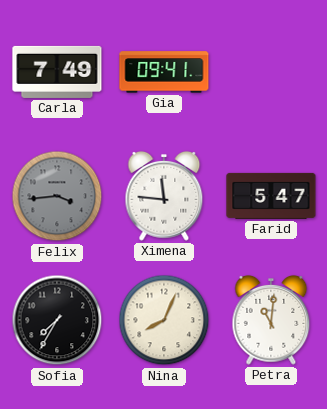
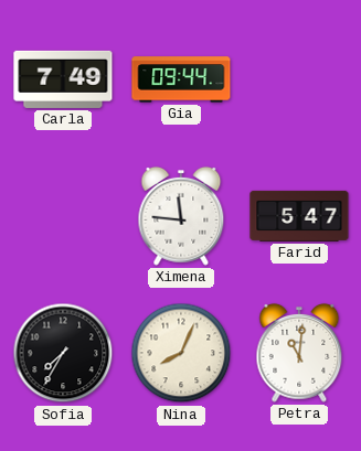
Gia: 09:41 -> 09:44
Felix: 3:44 -> none
